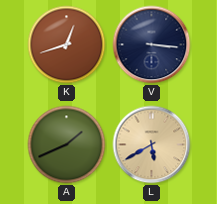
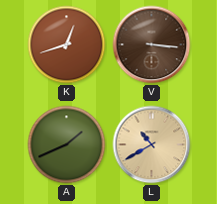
V dial: navy -> brown
L: 5:40 -> 10:40
